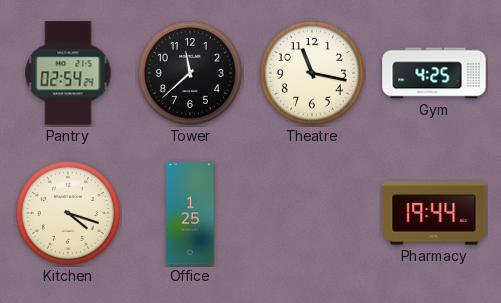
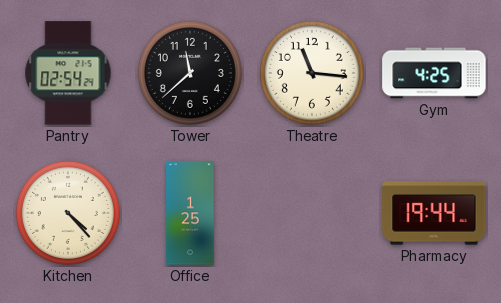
Theatre: 11:17 -> 11:16
Kitchen: 4:18 -> 4:23
